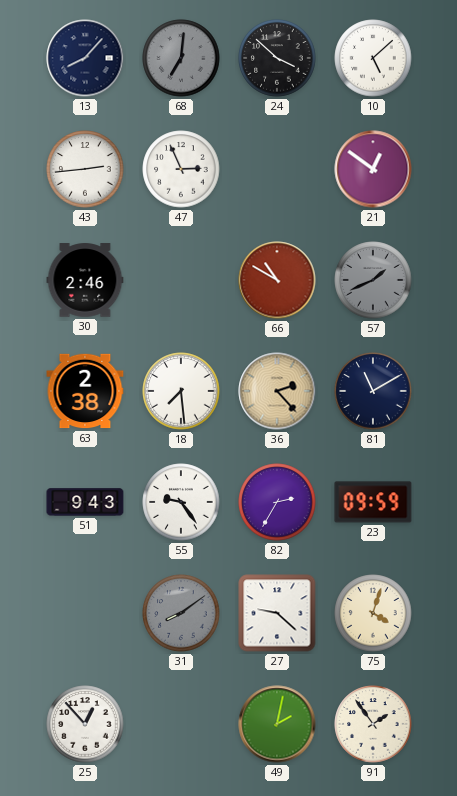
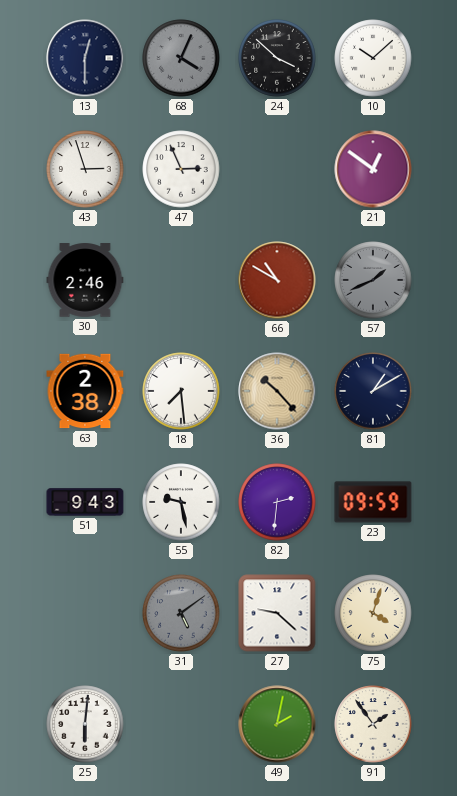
13: 8:07 -> 12:30
68: 7:01 -> 4:04
10: 5:08 -> 10:08
43: 2:44 -> 2:57
36: 2:23 -> 10:23
81: 11:10 -> 1:10
55: 9:24 -> 9:28
82: 2:35 -> 2:31
31: 8:09 -> 5:09
25: 12:53 -> 6:01
